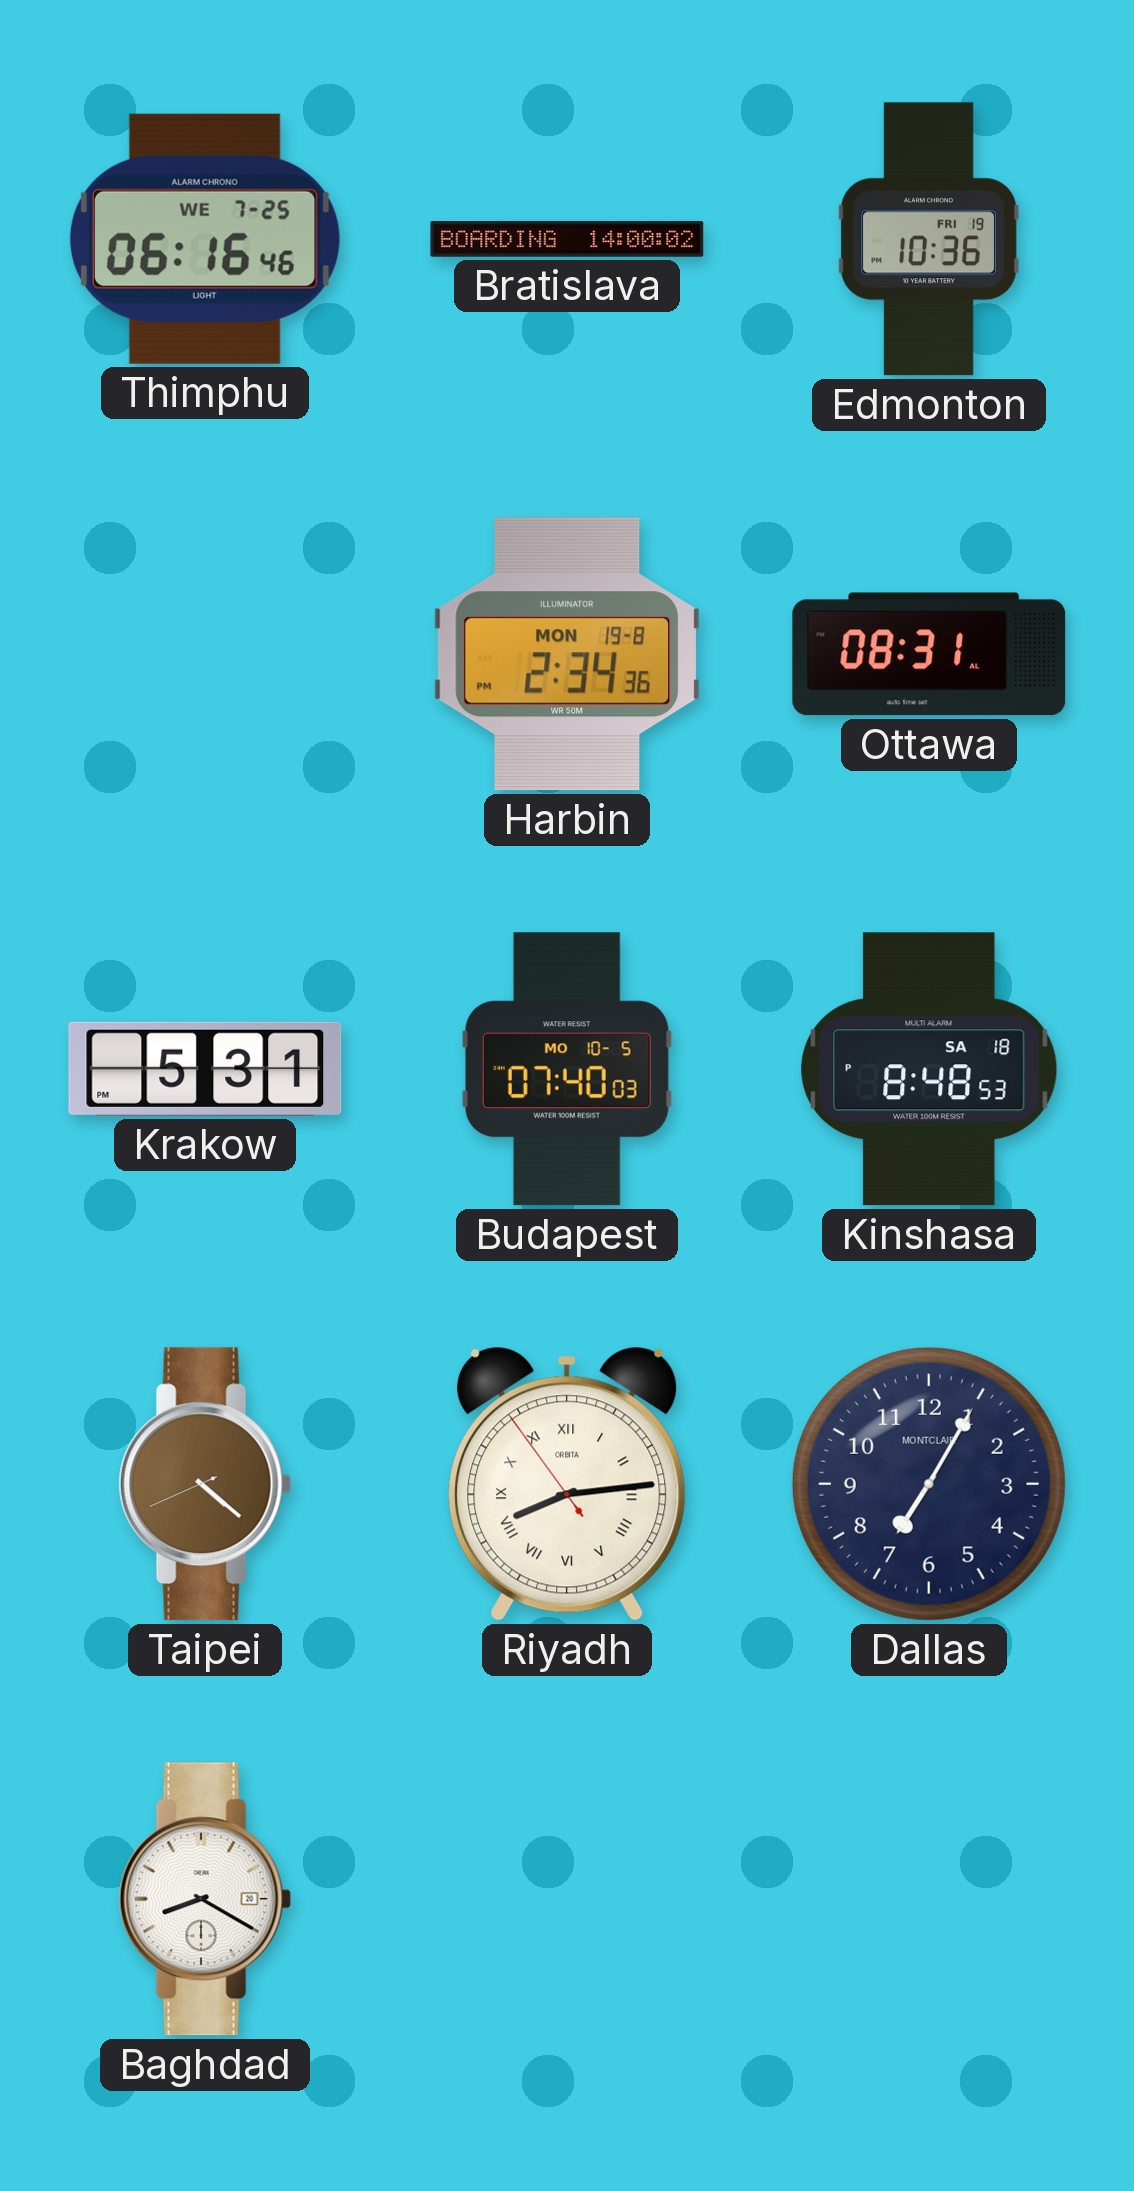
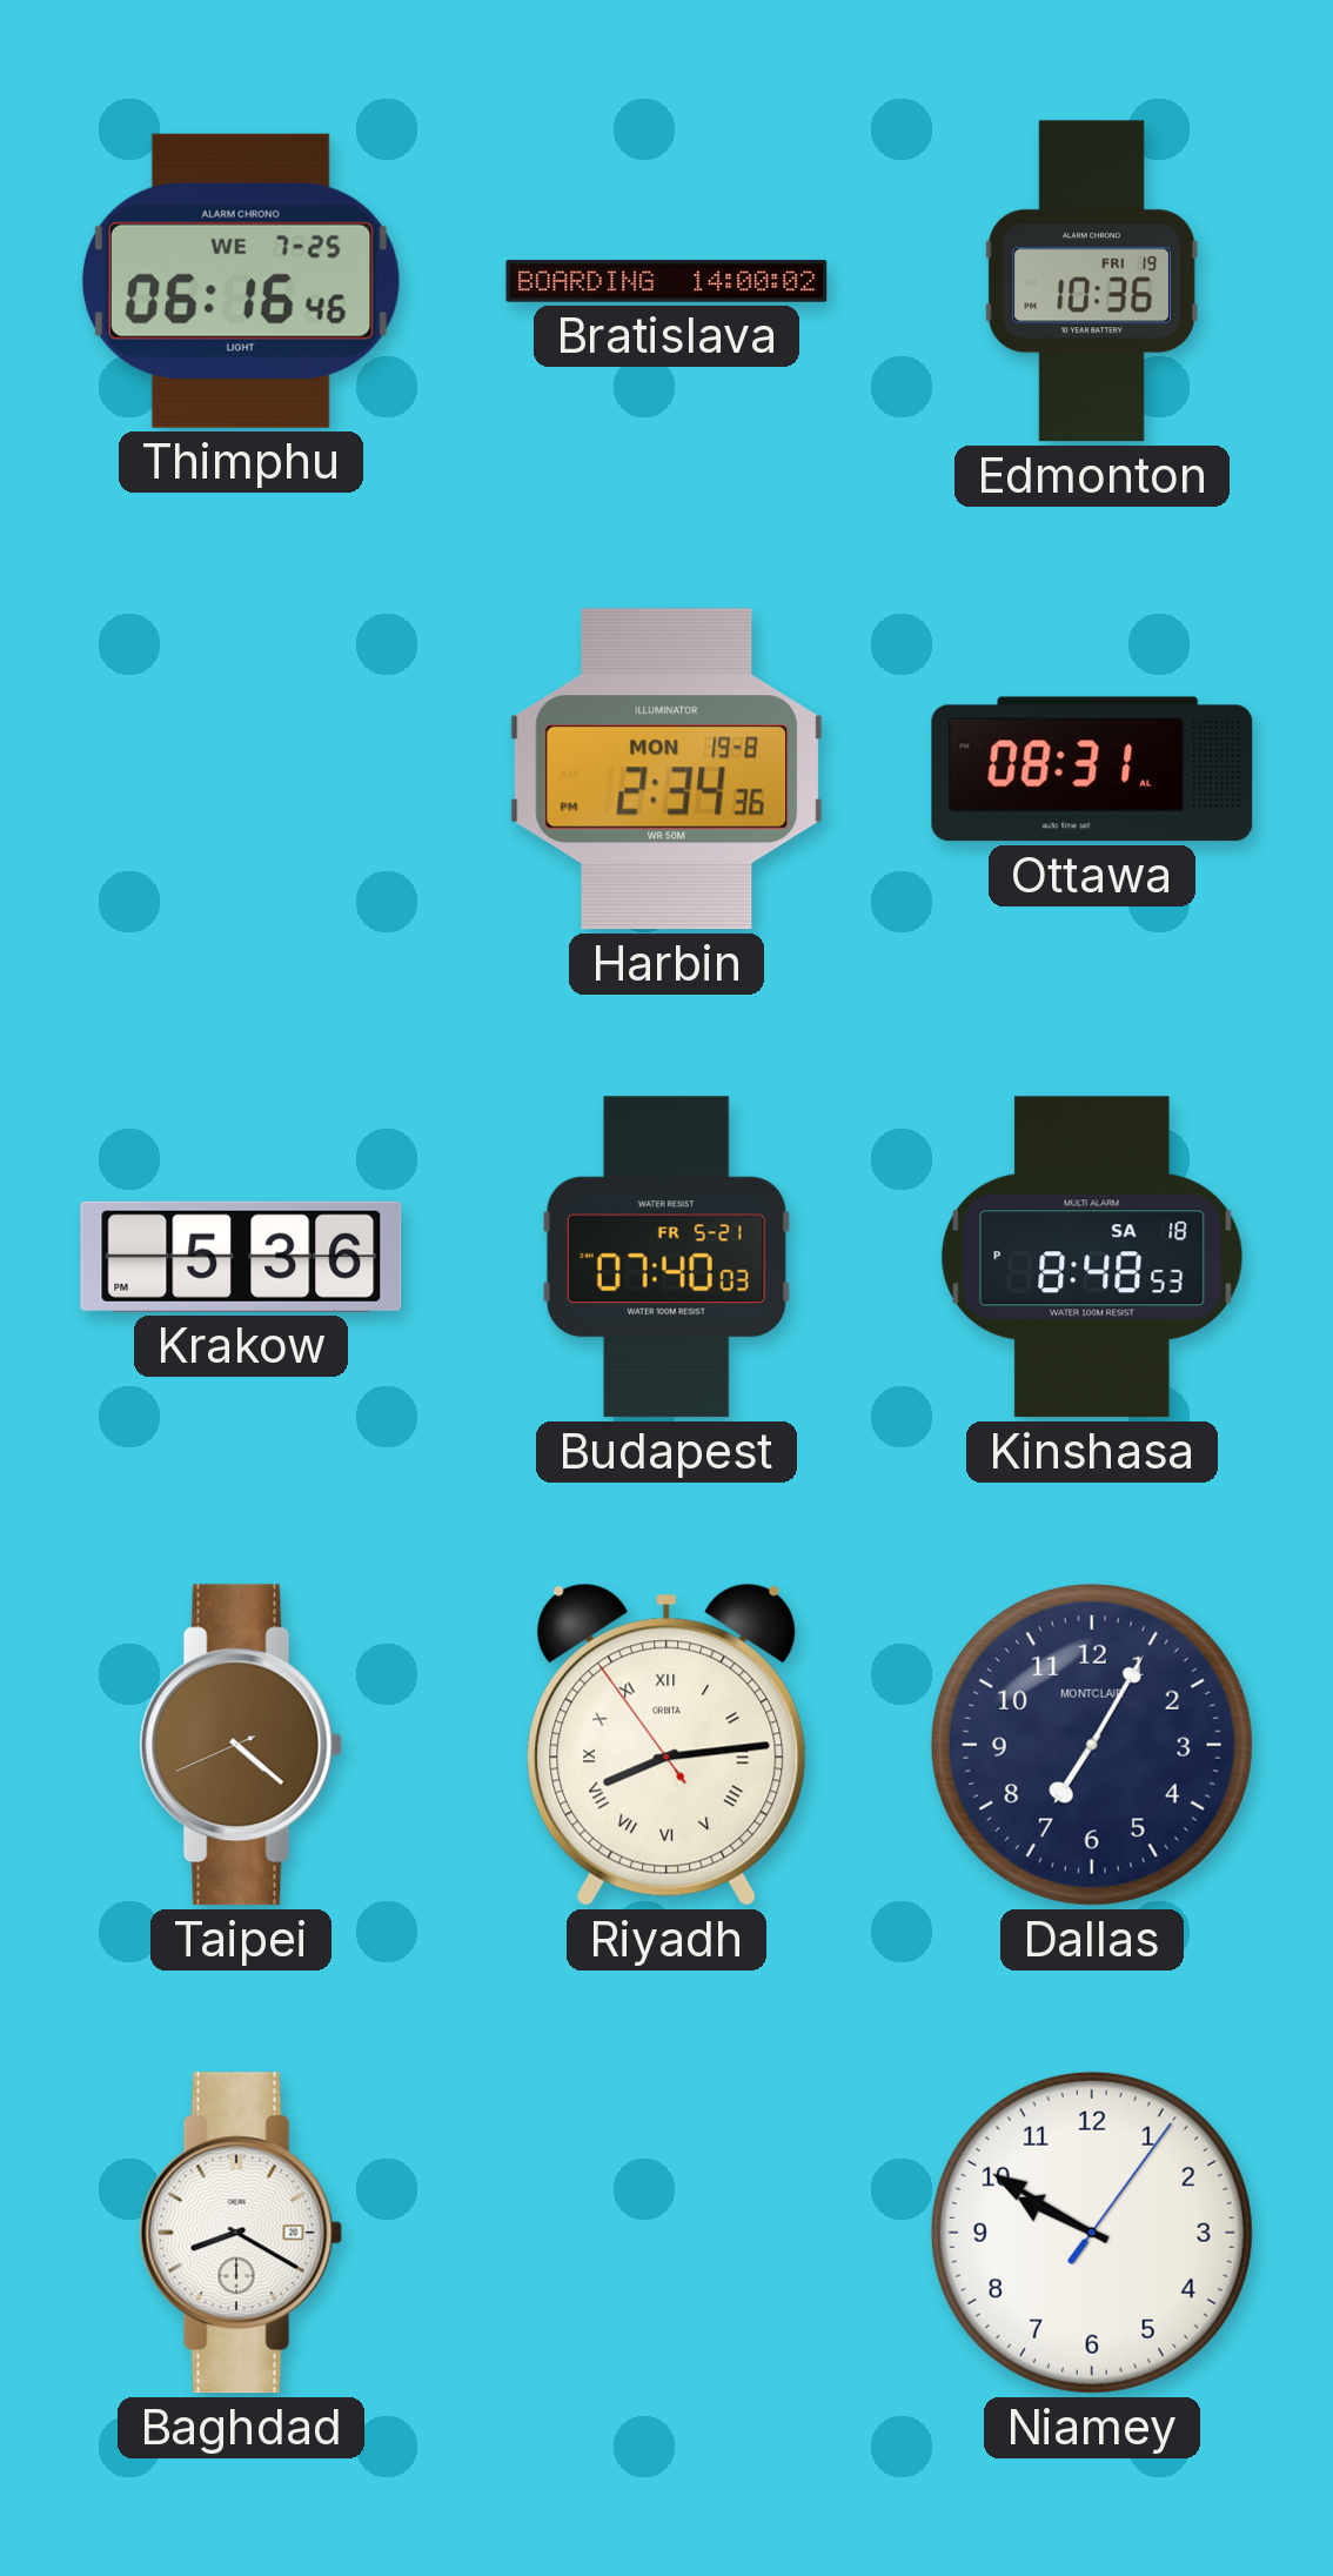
Krakow: 5:31 -> 5:36
Budapest date: MO 10-5 -> FR 5-21
Niamey: none -> 9:50
